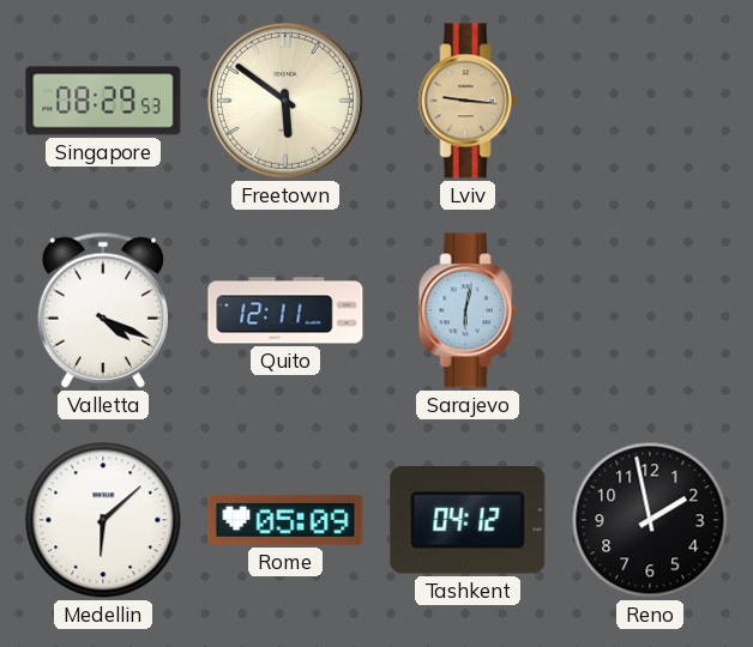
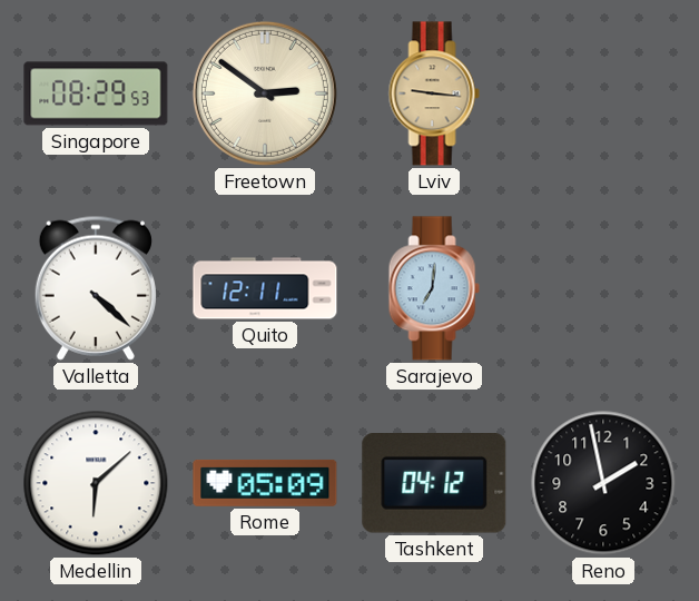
Freetown: 5:51 -> 2:51
Valletta: 4:19 -> 4:22
Sarajevo: 6:02 -> 7:01
